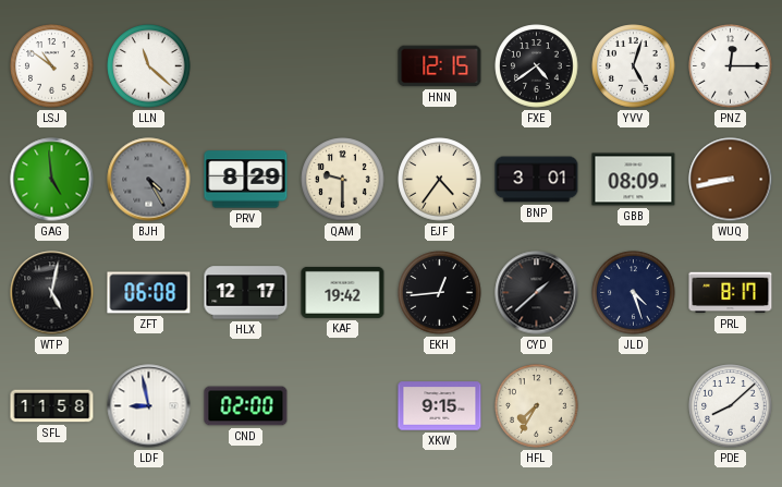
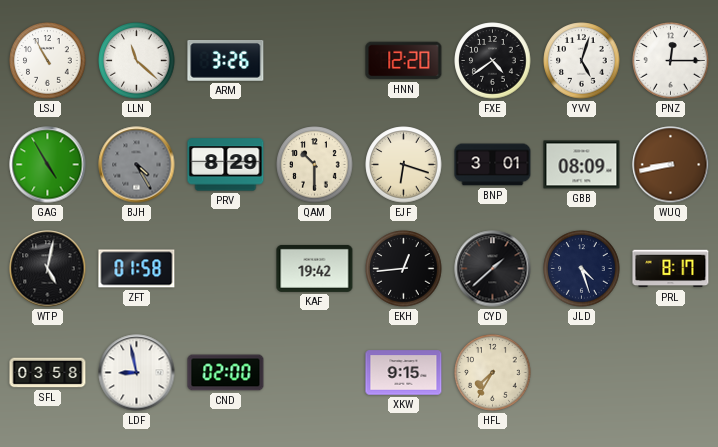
LSJ: 10:51 -> 10:55
ARM: none -> 3:26
HNN: 12:15 -> 12:20
GAG: 4:59 -> 4:55
QAM: 9:30 -> 10:30
EJF: 4:36 -> 6:18
ZFT: 06:08 -> 01:58
HLX: 12:17 -> none
SFL: 11:58 -> 03:58
PDE: 8:08 -> none
